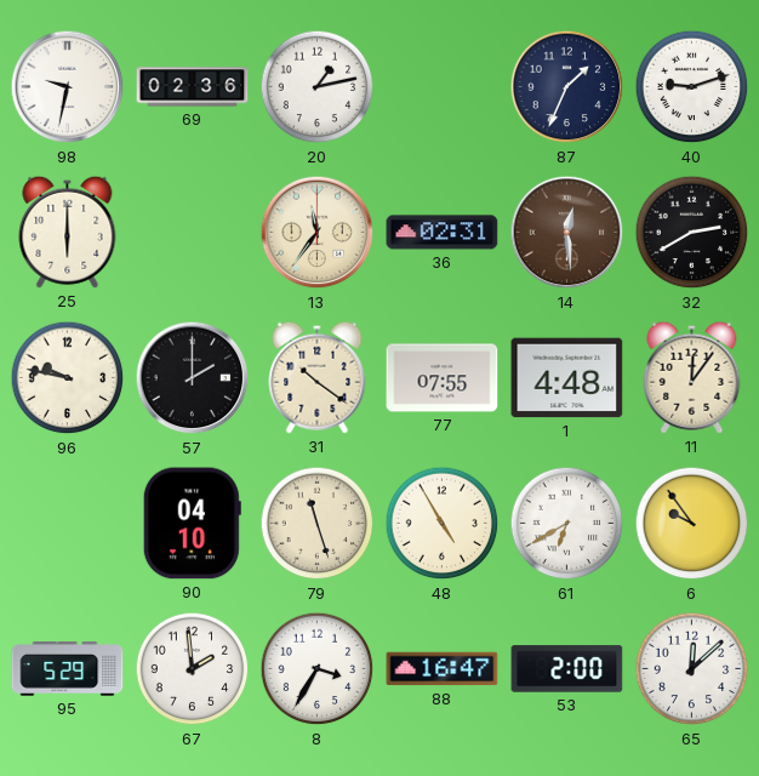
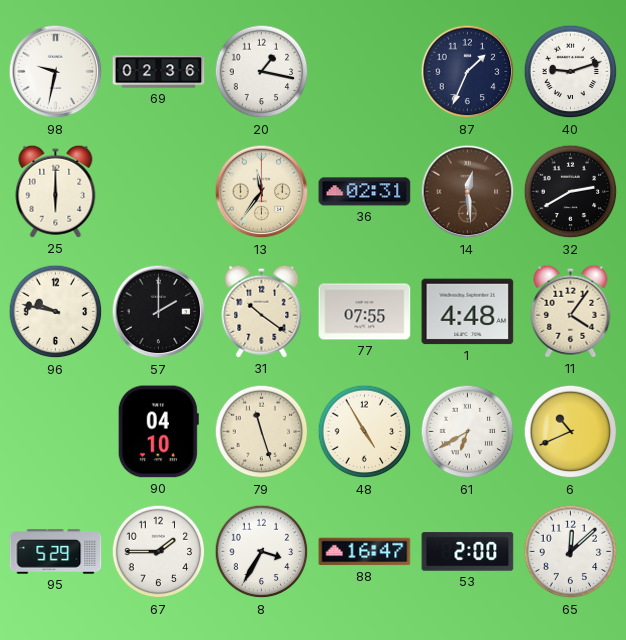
20: 1:13 -> 1:17
11: 12:06 -> 4:06
6: 9:54 -> 10:41
67: 1:59 -> 1:45
